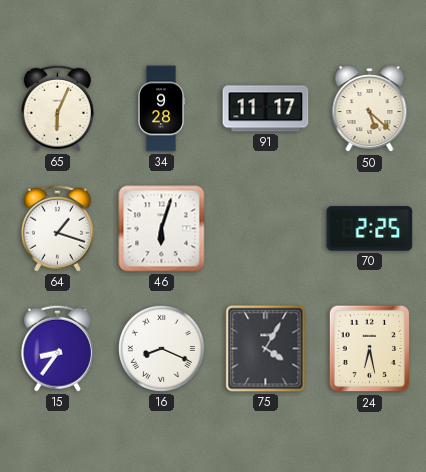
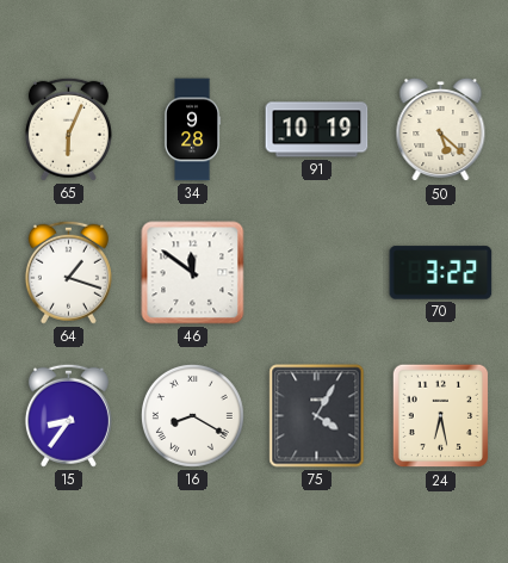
91: 11:17 -> 10:19
46: 6:03 -> 11:51
70: 2:25 -> 3:22
16: 8:19 -> 8:20
